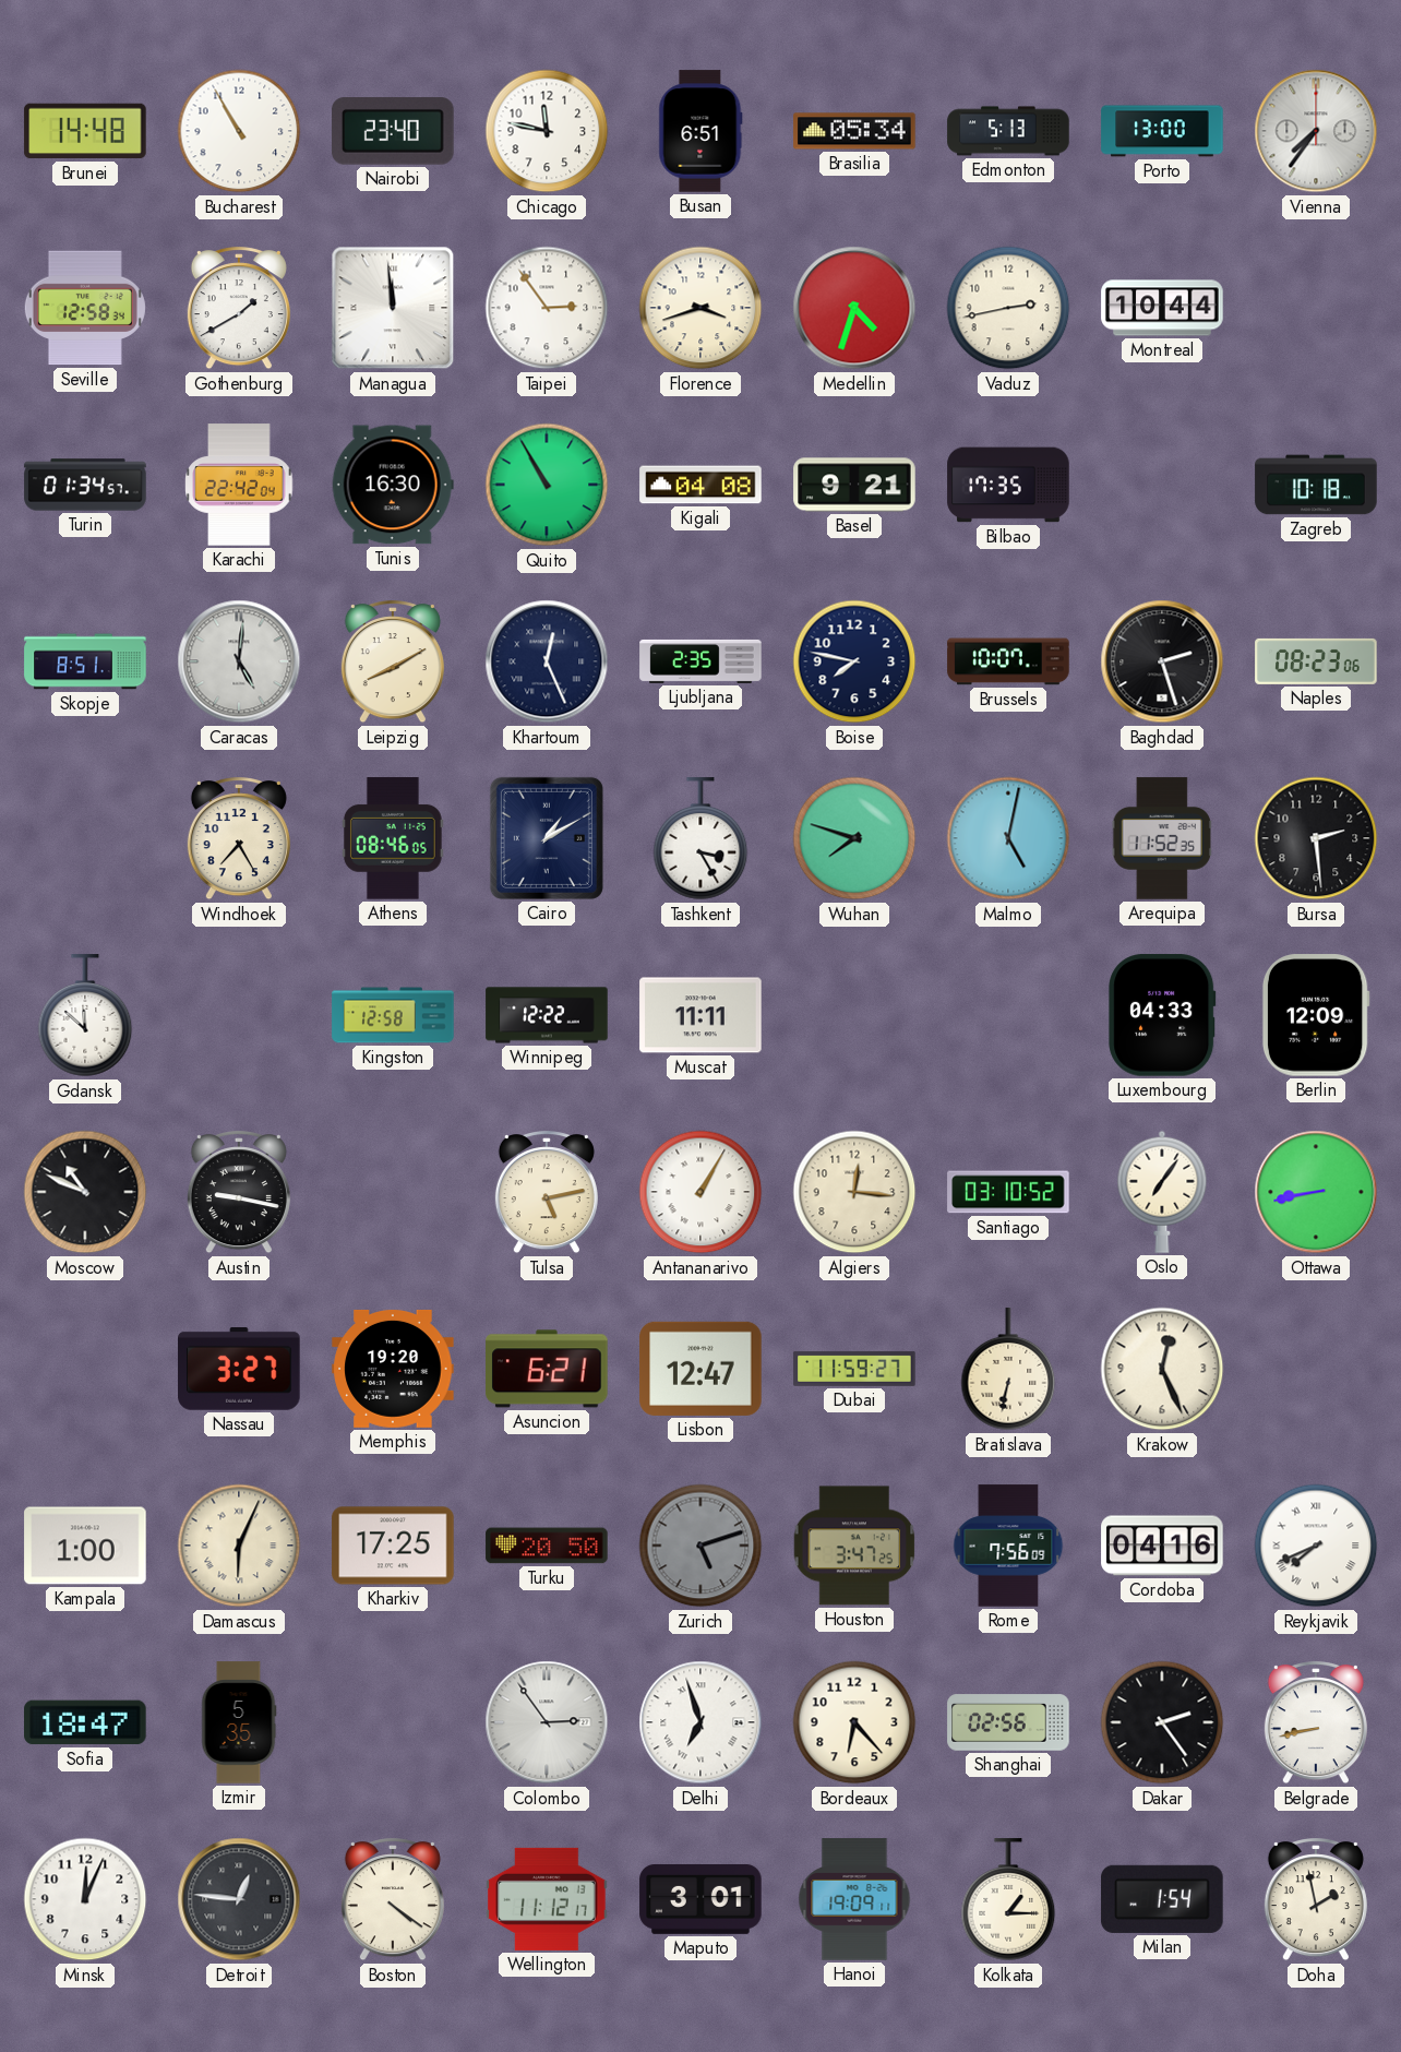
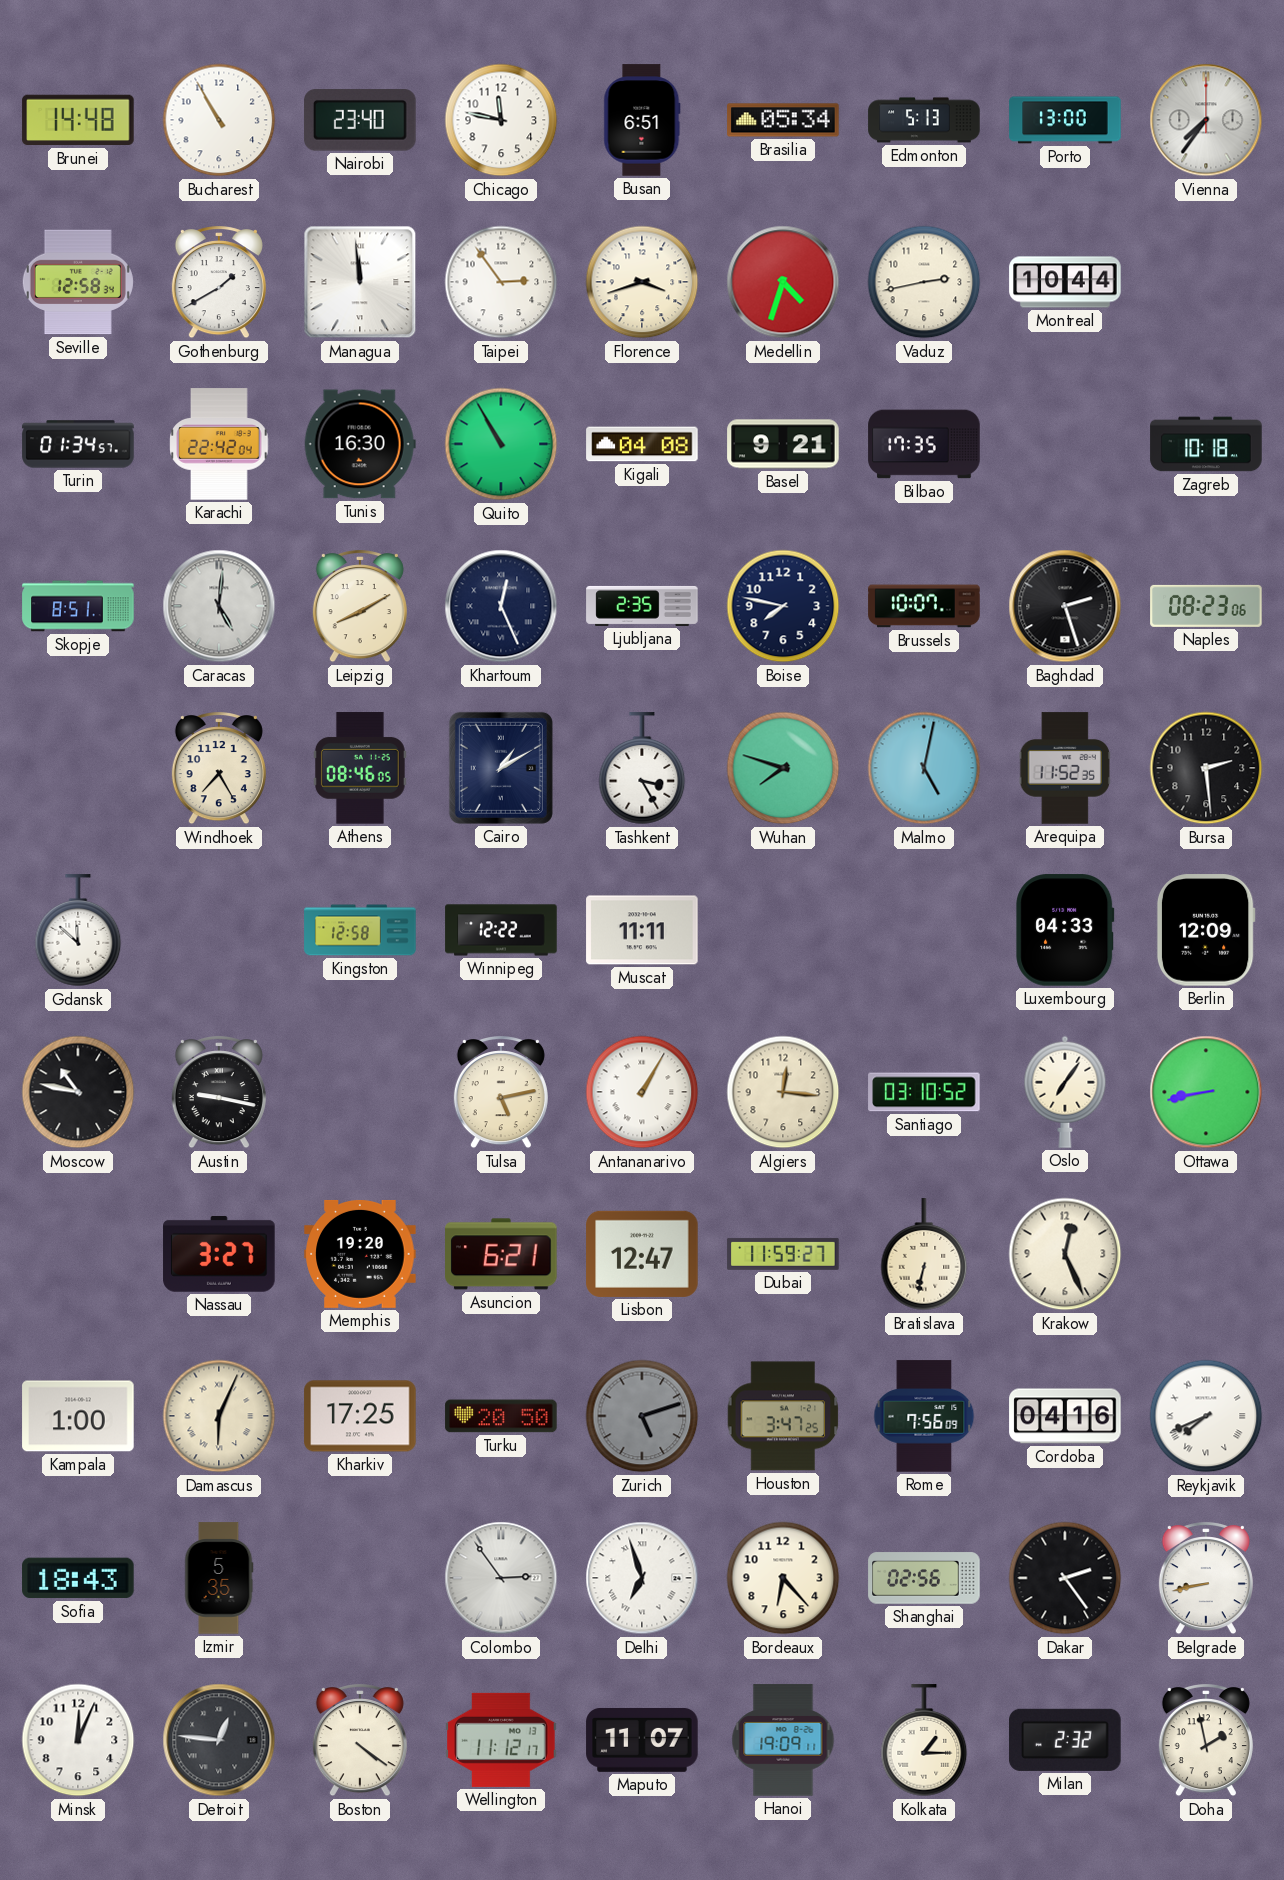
Moscow: 10:49 -> 10:47
Sofia: 18:47 -> 18:43
Maputo: 3:01 -> 11:07
Milan: 1:54 -> 2:32
